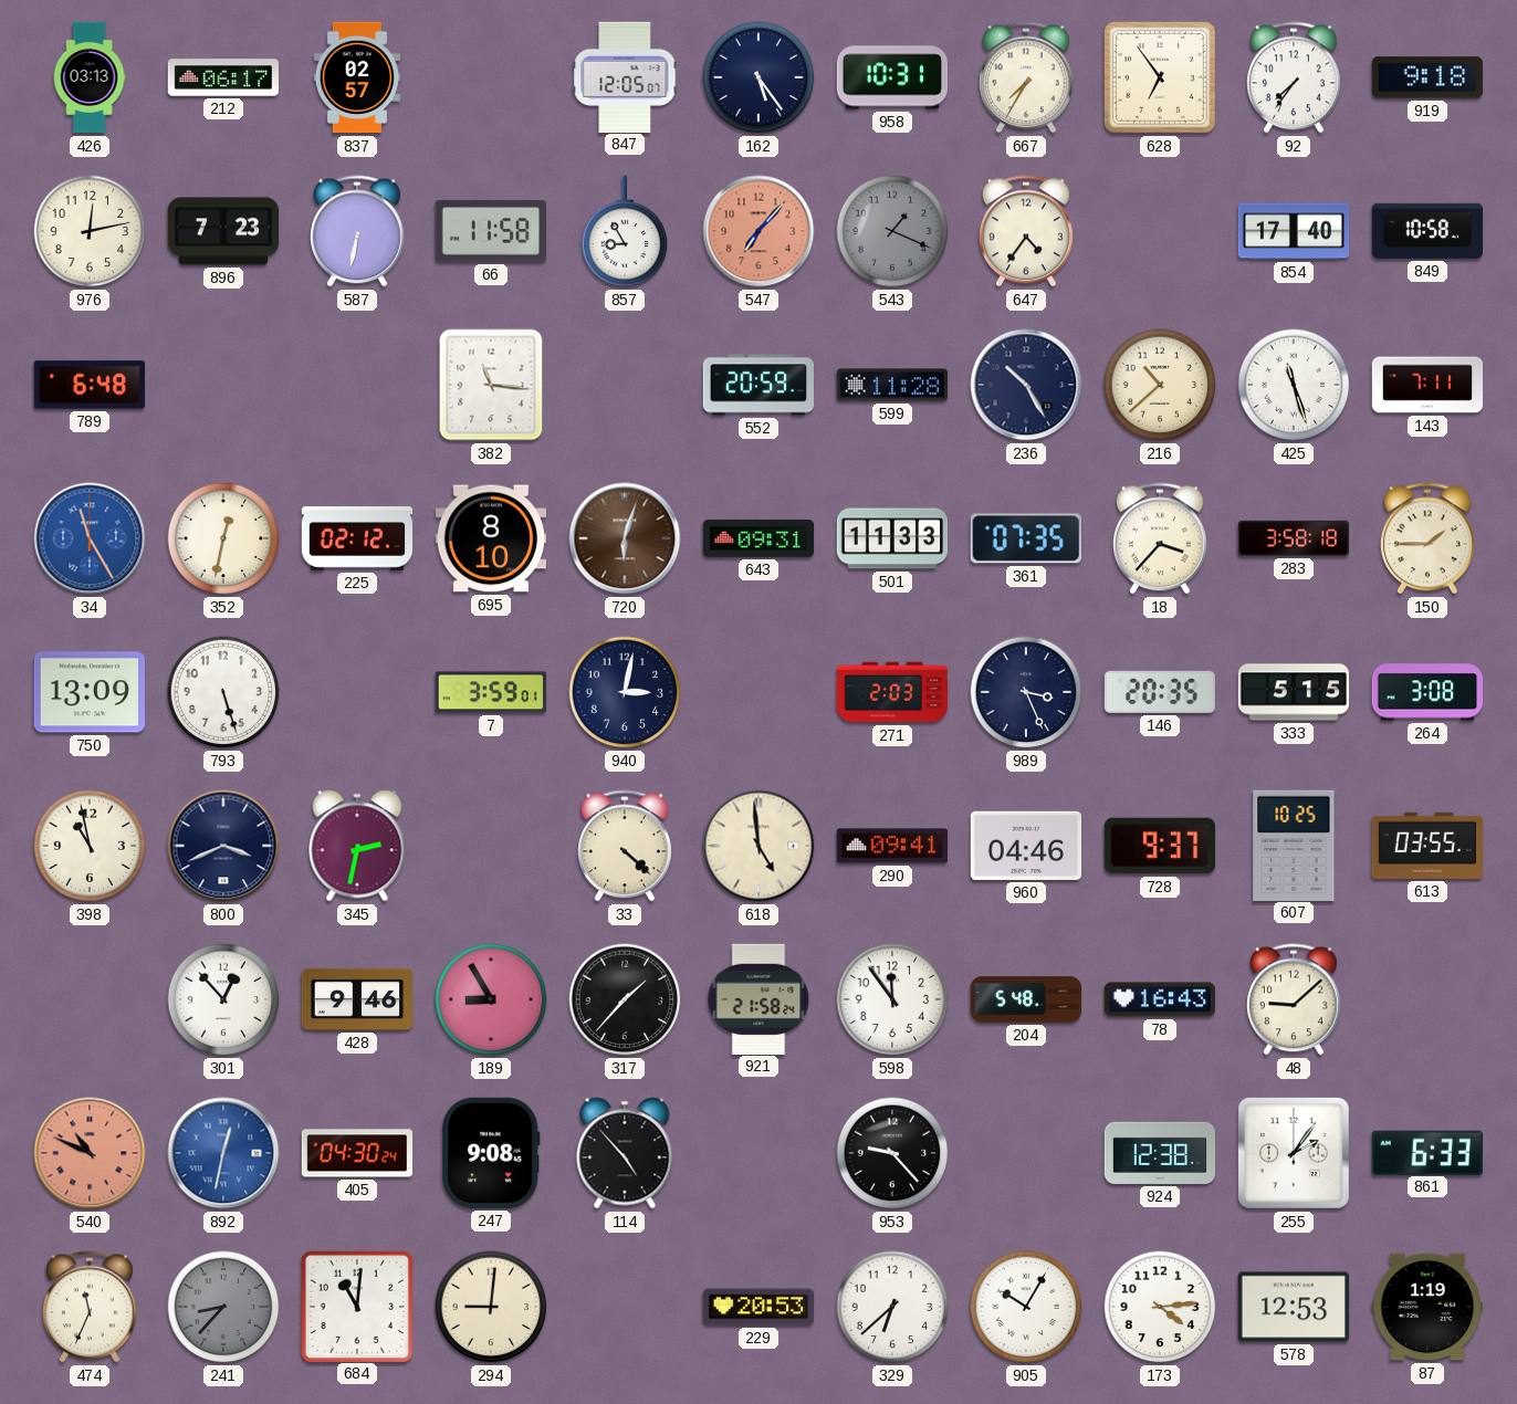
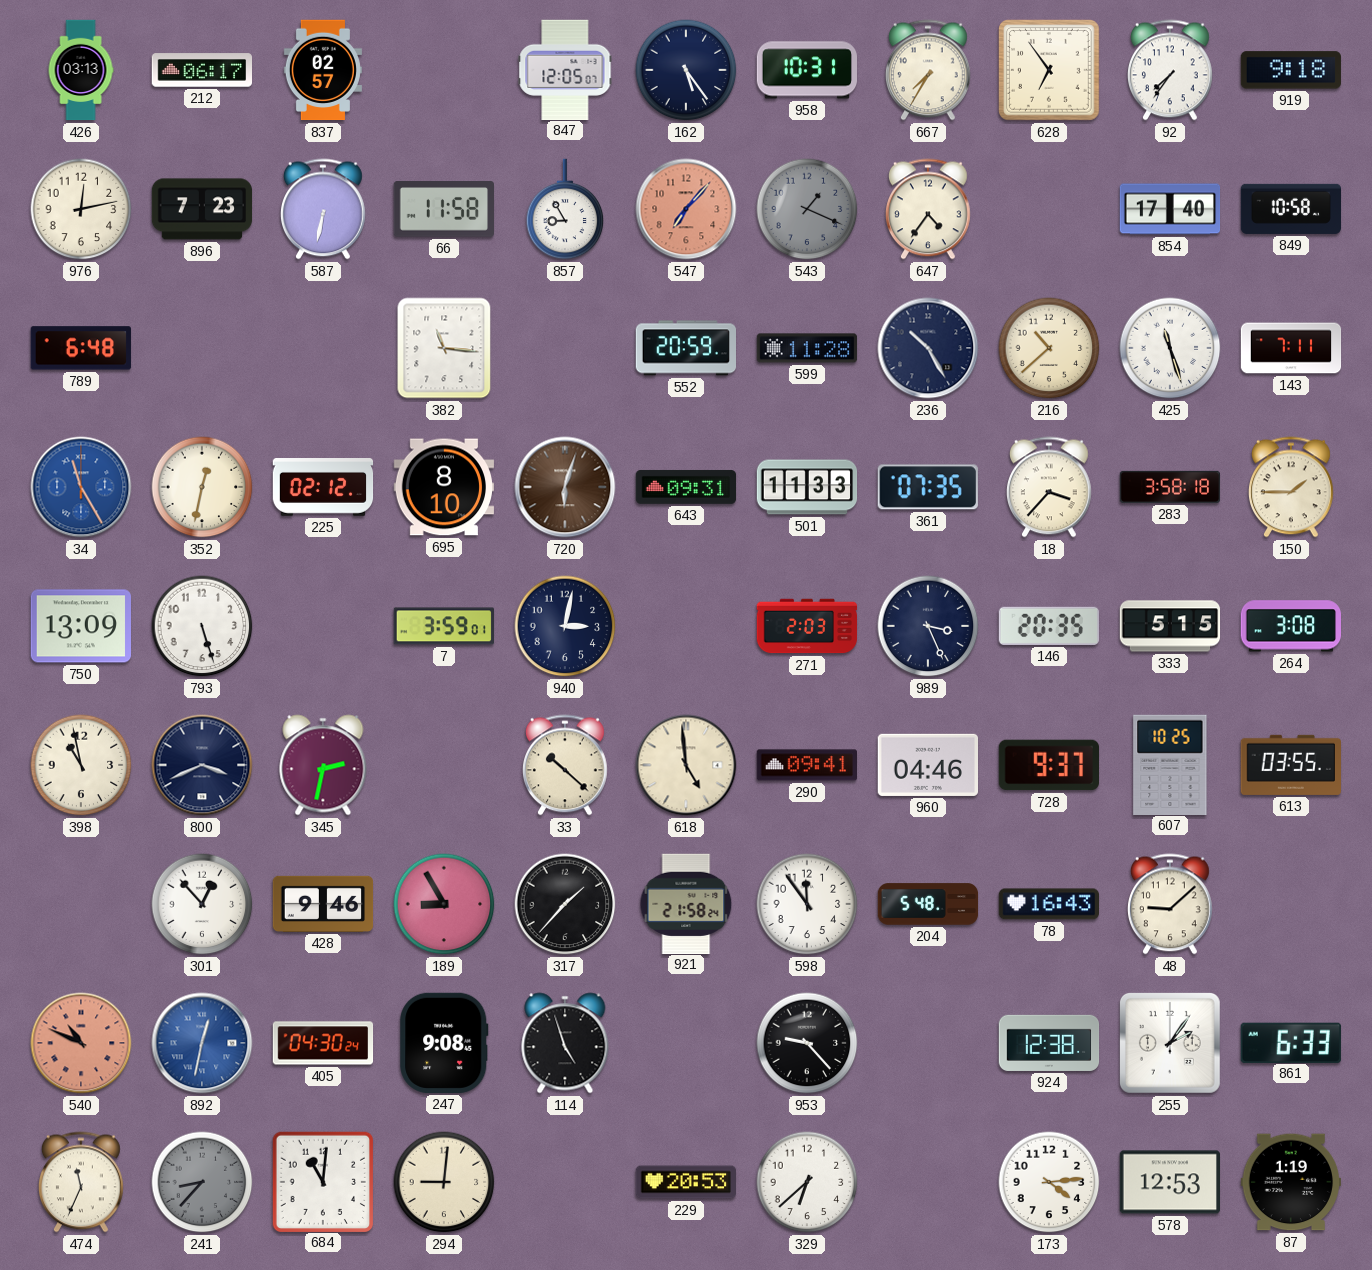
33: 4:22 -> 10:22
114: 4:53 -> 4:57
905: 10:05 -> none
